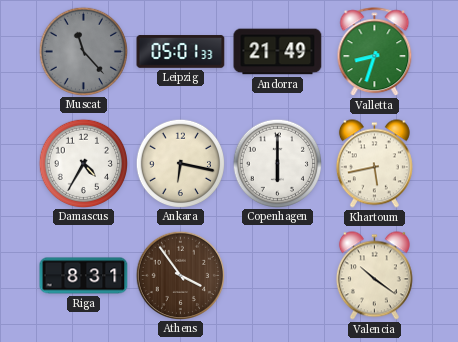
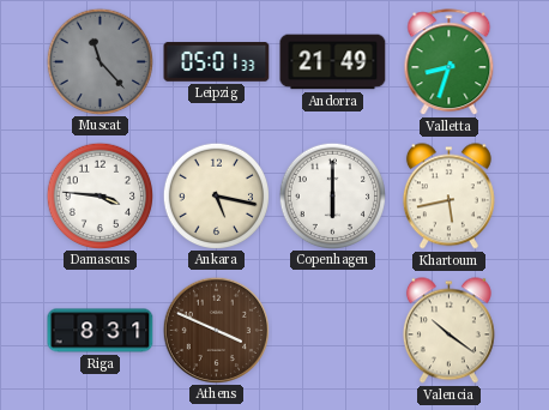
Damascus: 4:35 -> 3:46
Ankara: 6:17 -> 5:17
Athens: 3:54 -> 3:49
